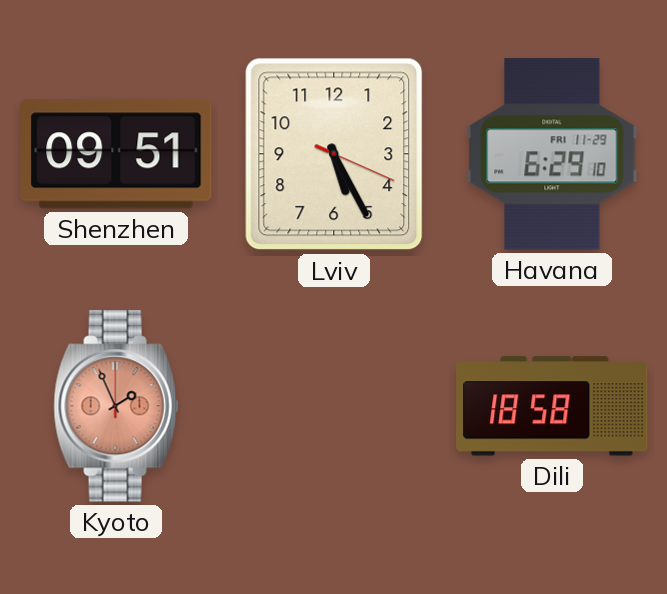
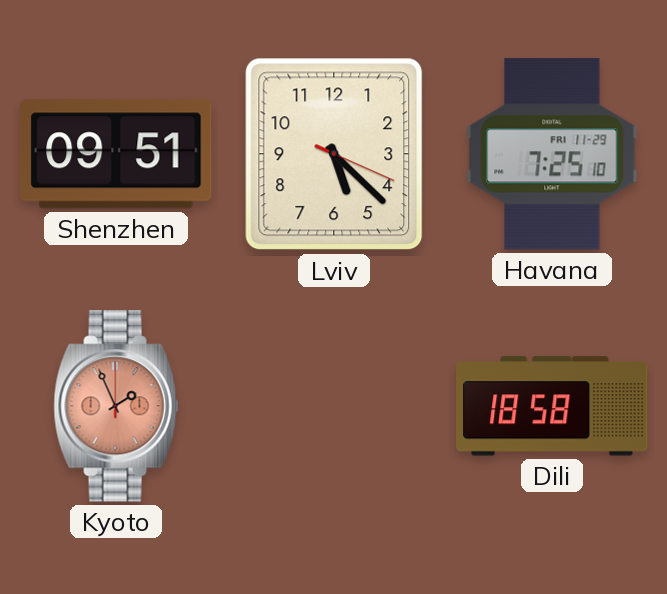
Lviv: 5:25 -> 5:22
Havana: 6:29 -> 7:25
